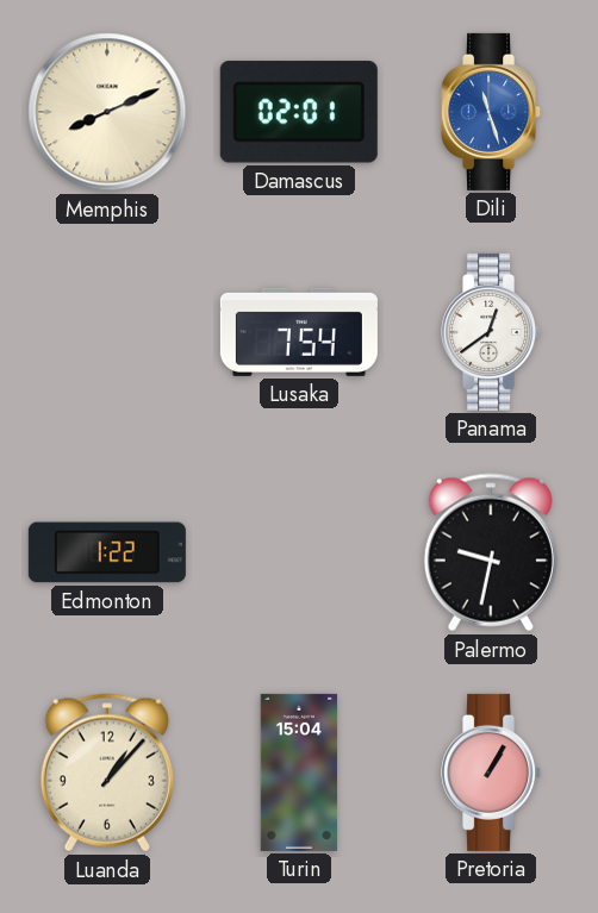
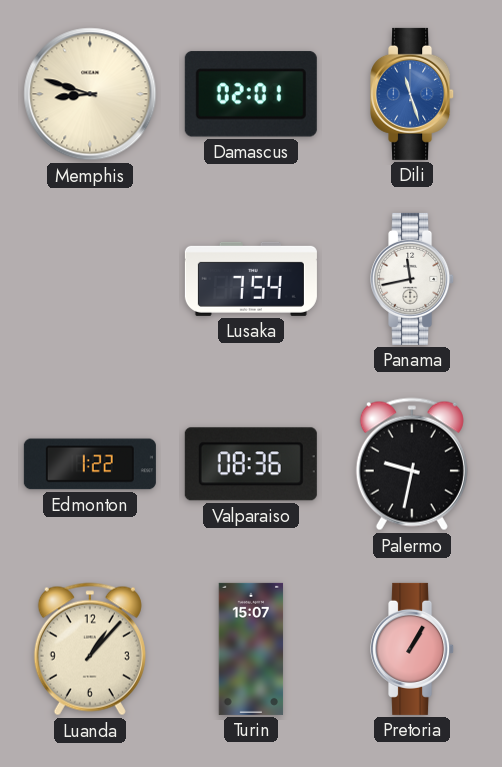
Memphis: 8:11 -> 8:48
Panama: 12:39 -> 11:43
Valparaiso: none -> 08:36
Turin: 15:04 -> 15:07
